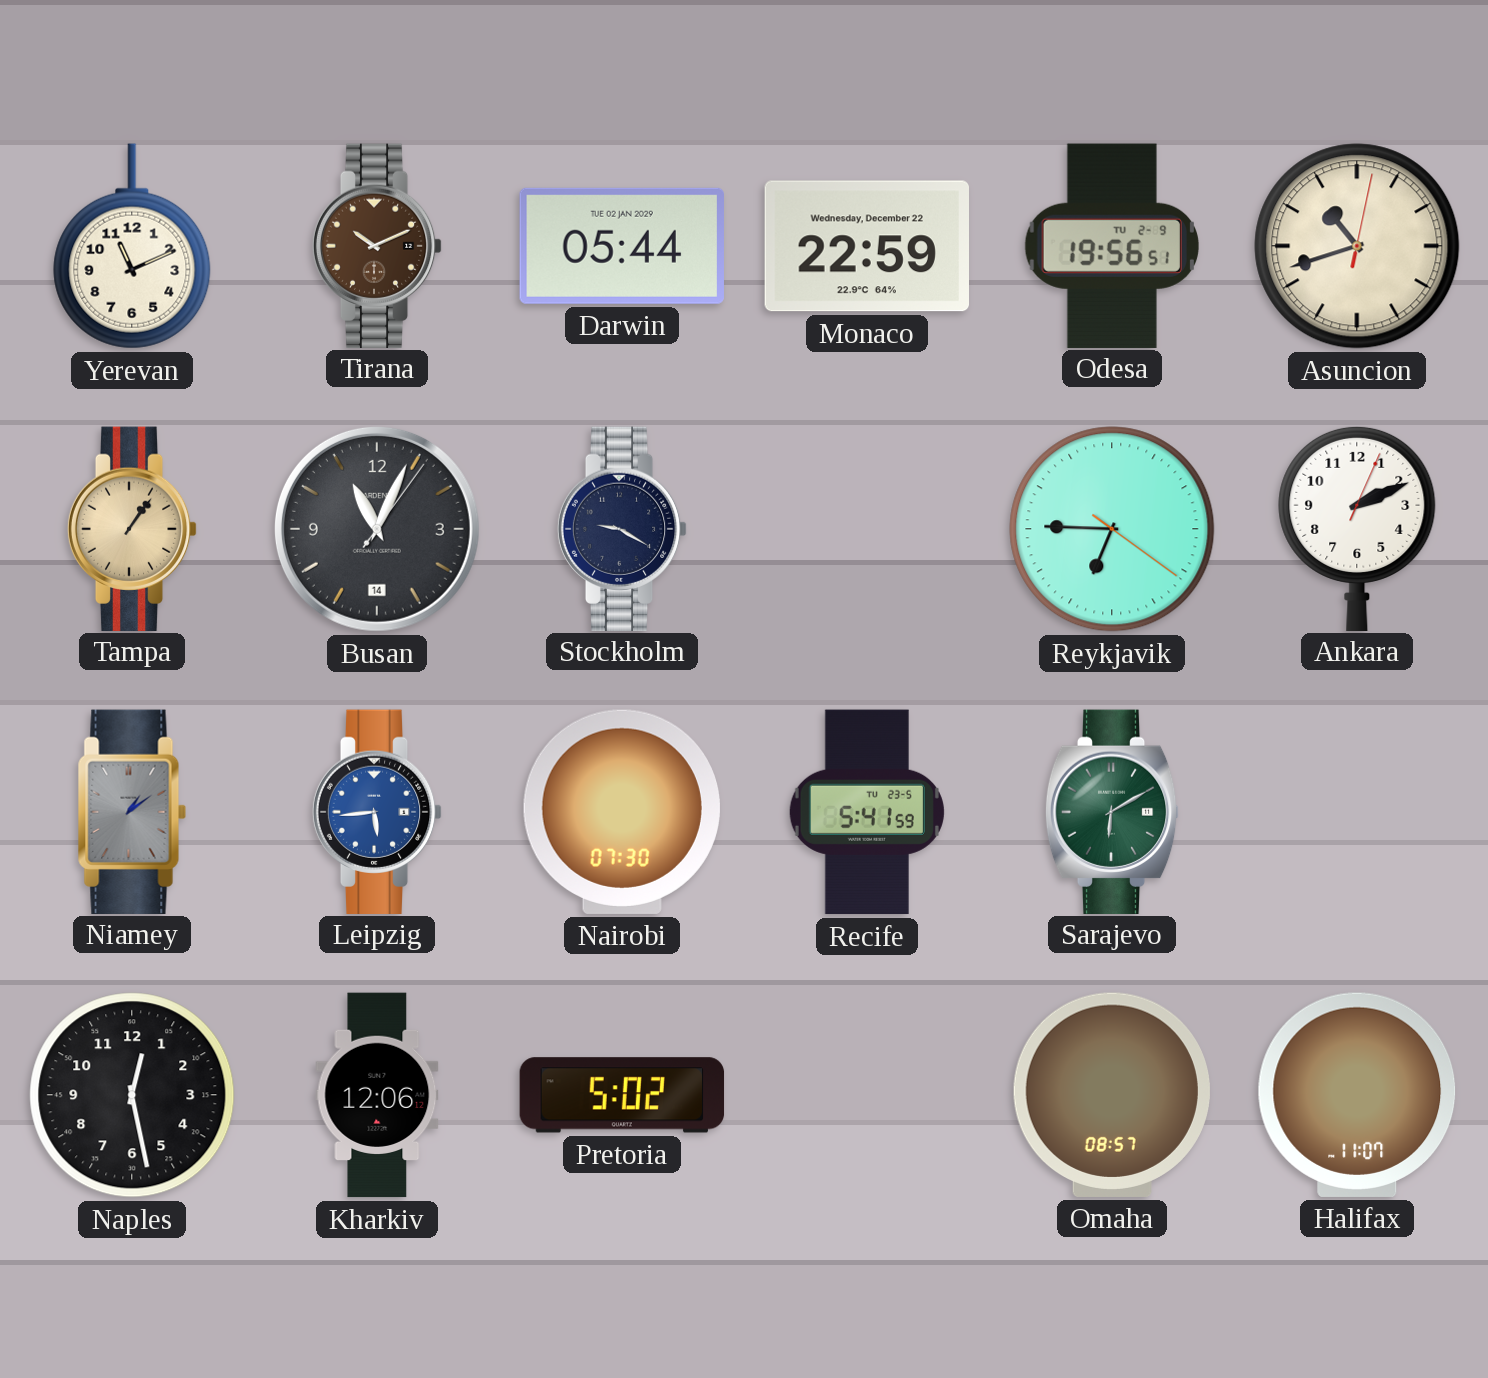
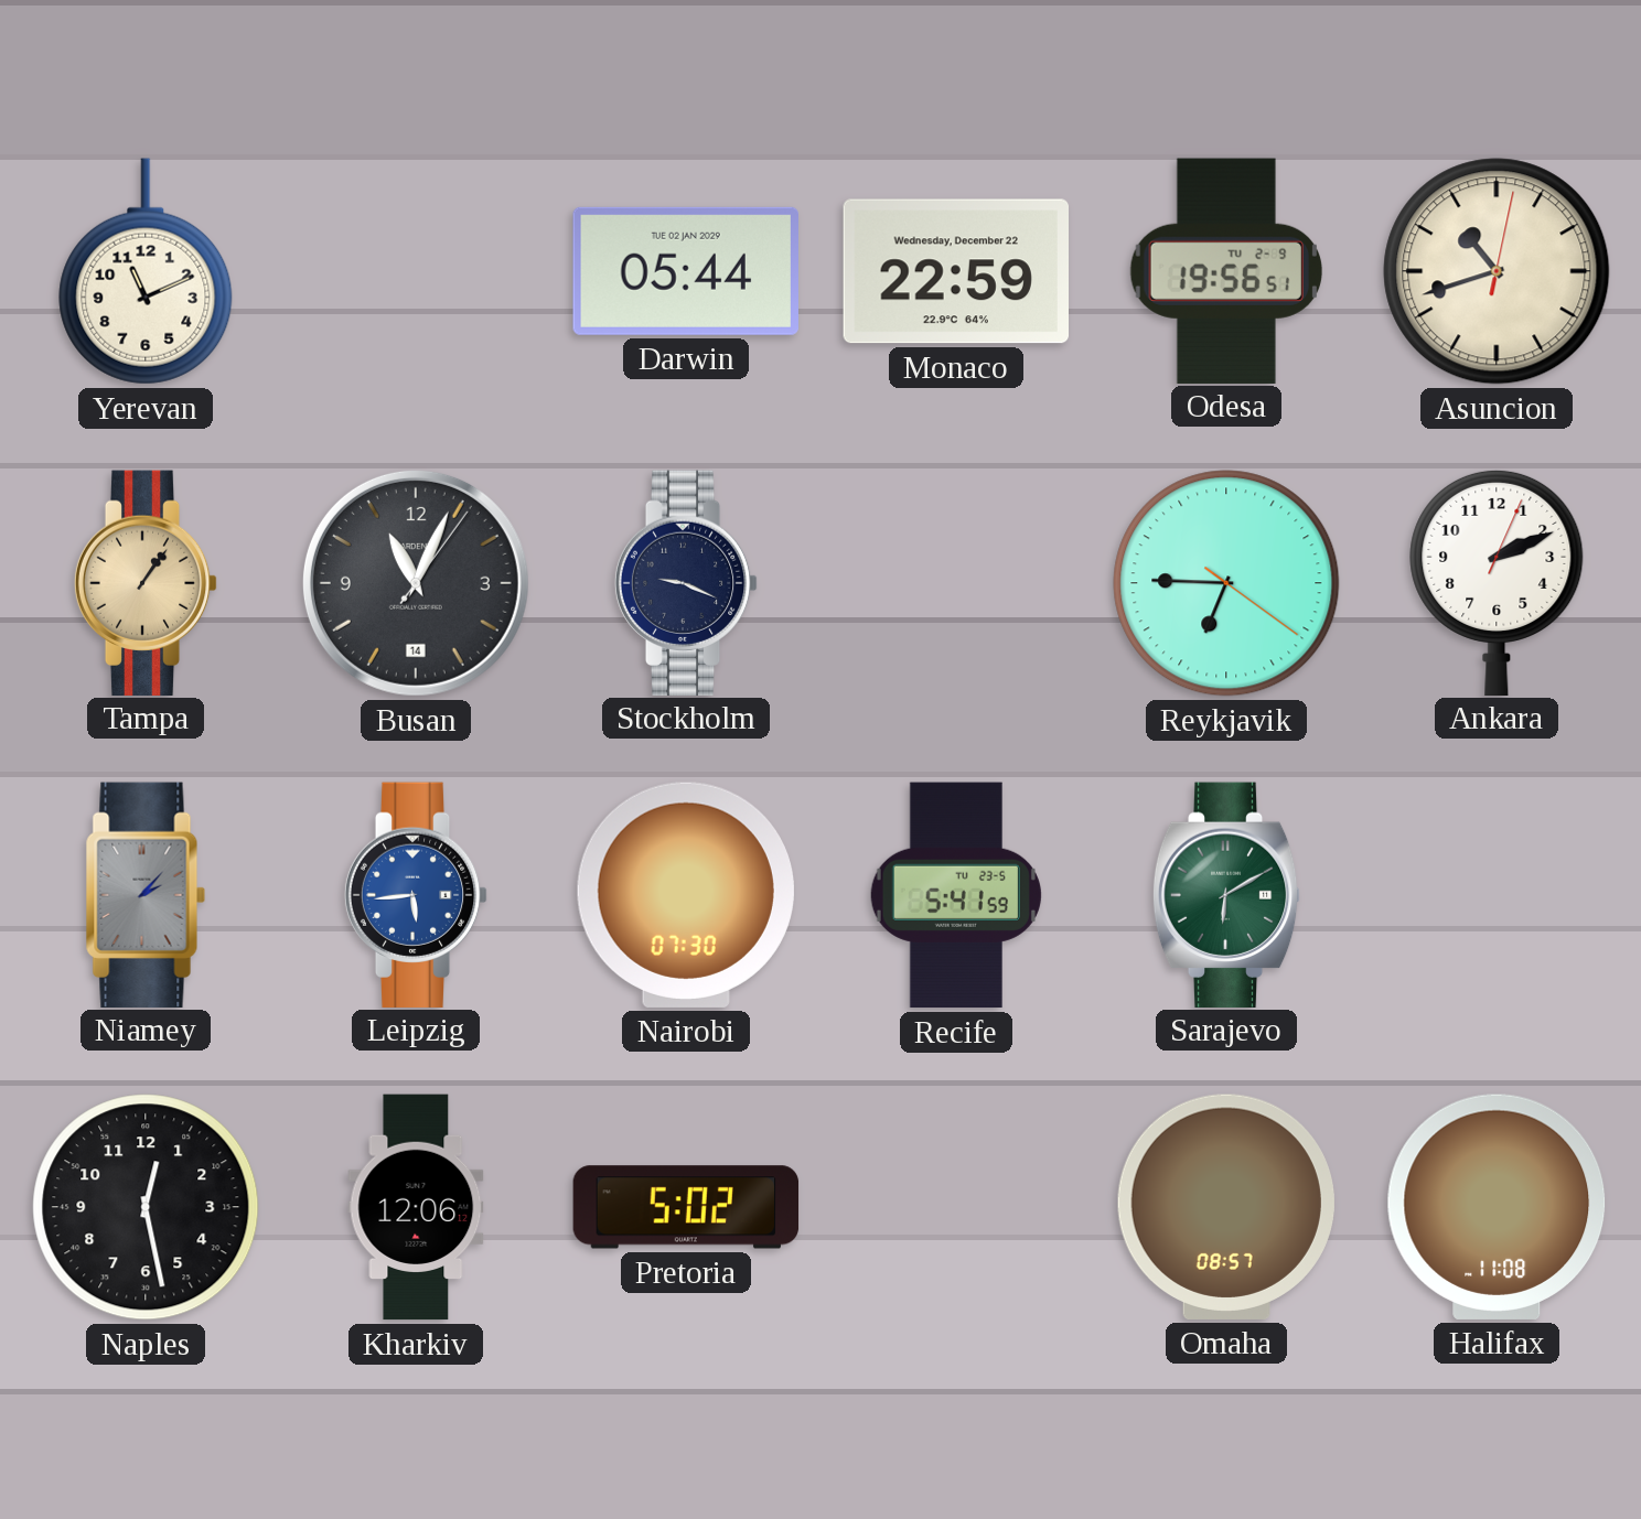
Tirana: 10:11 -> none
Stockholm: 9:20 -> 9:19
Niamey: 1:09 -> 2:07
Halifax: 11:07 -> 11:08
